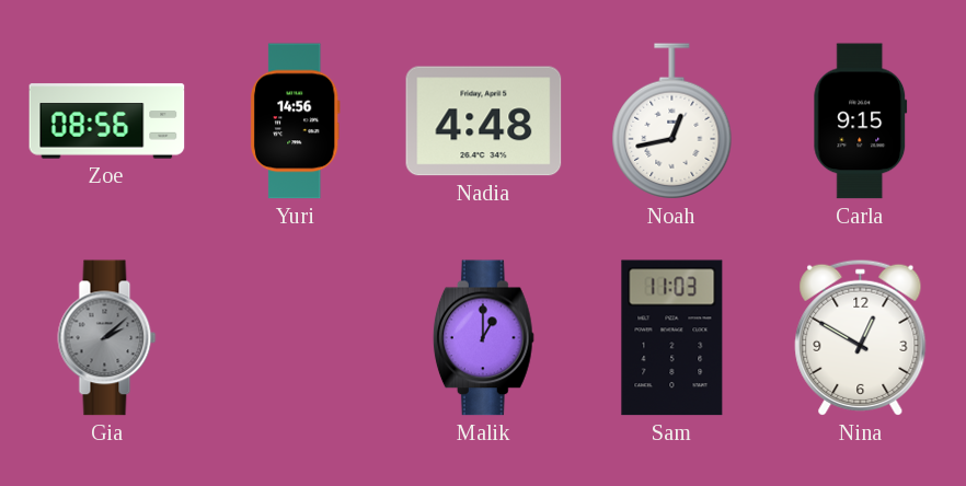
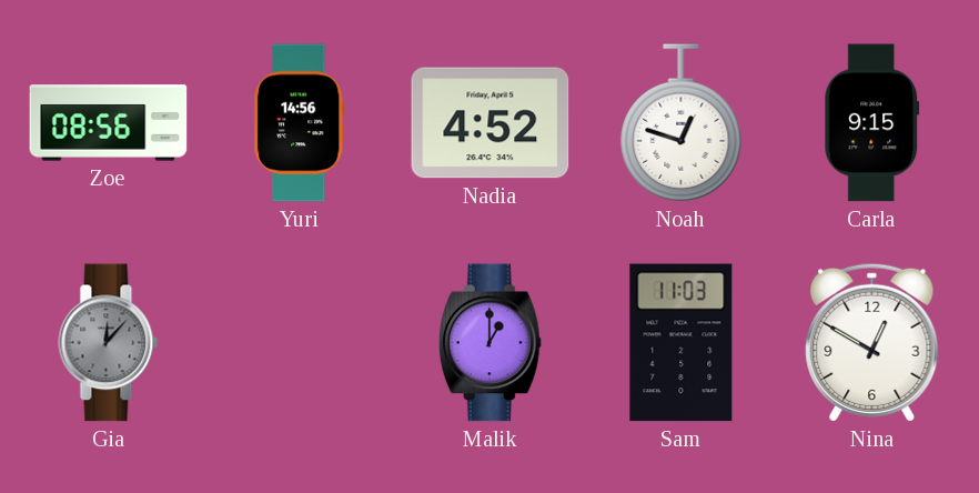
Nadia: 4:48 -> 4:52
Noah: 12:43 -> 12:48
Gia: 2:08 -> 12:07
